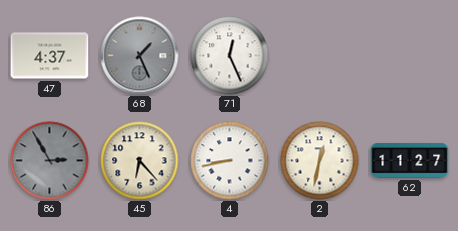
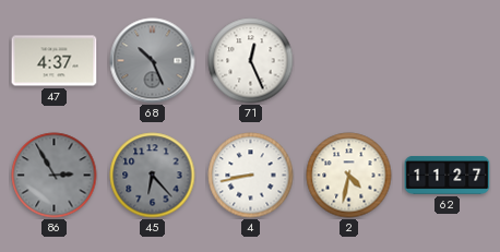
68: 1:26 -> 10:26
45 dial: cream -> grey
2: 12:32 -> 4:32
